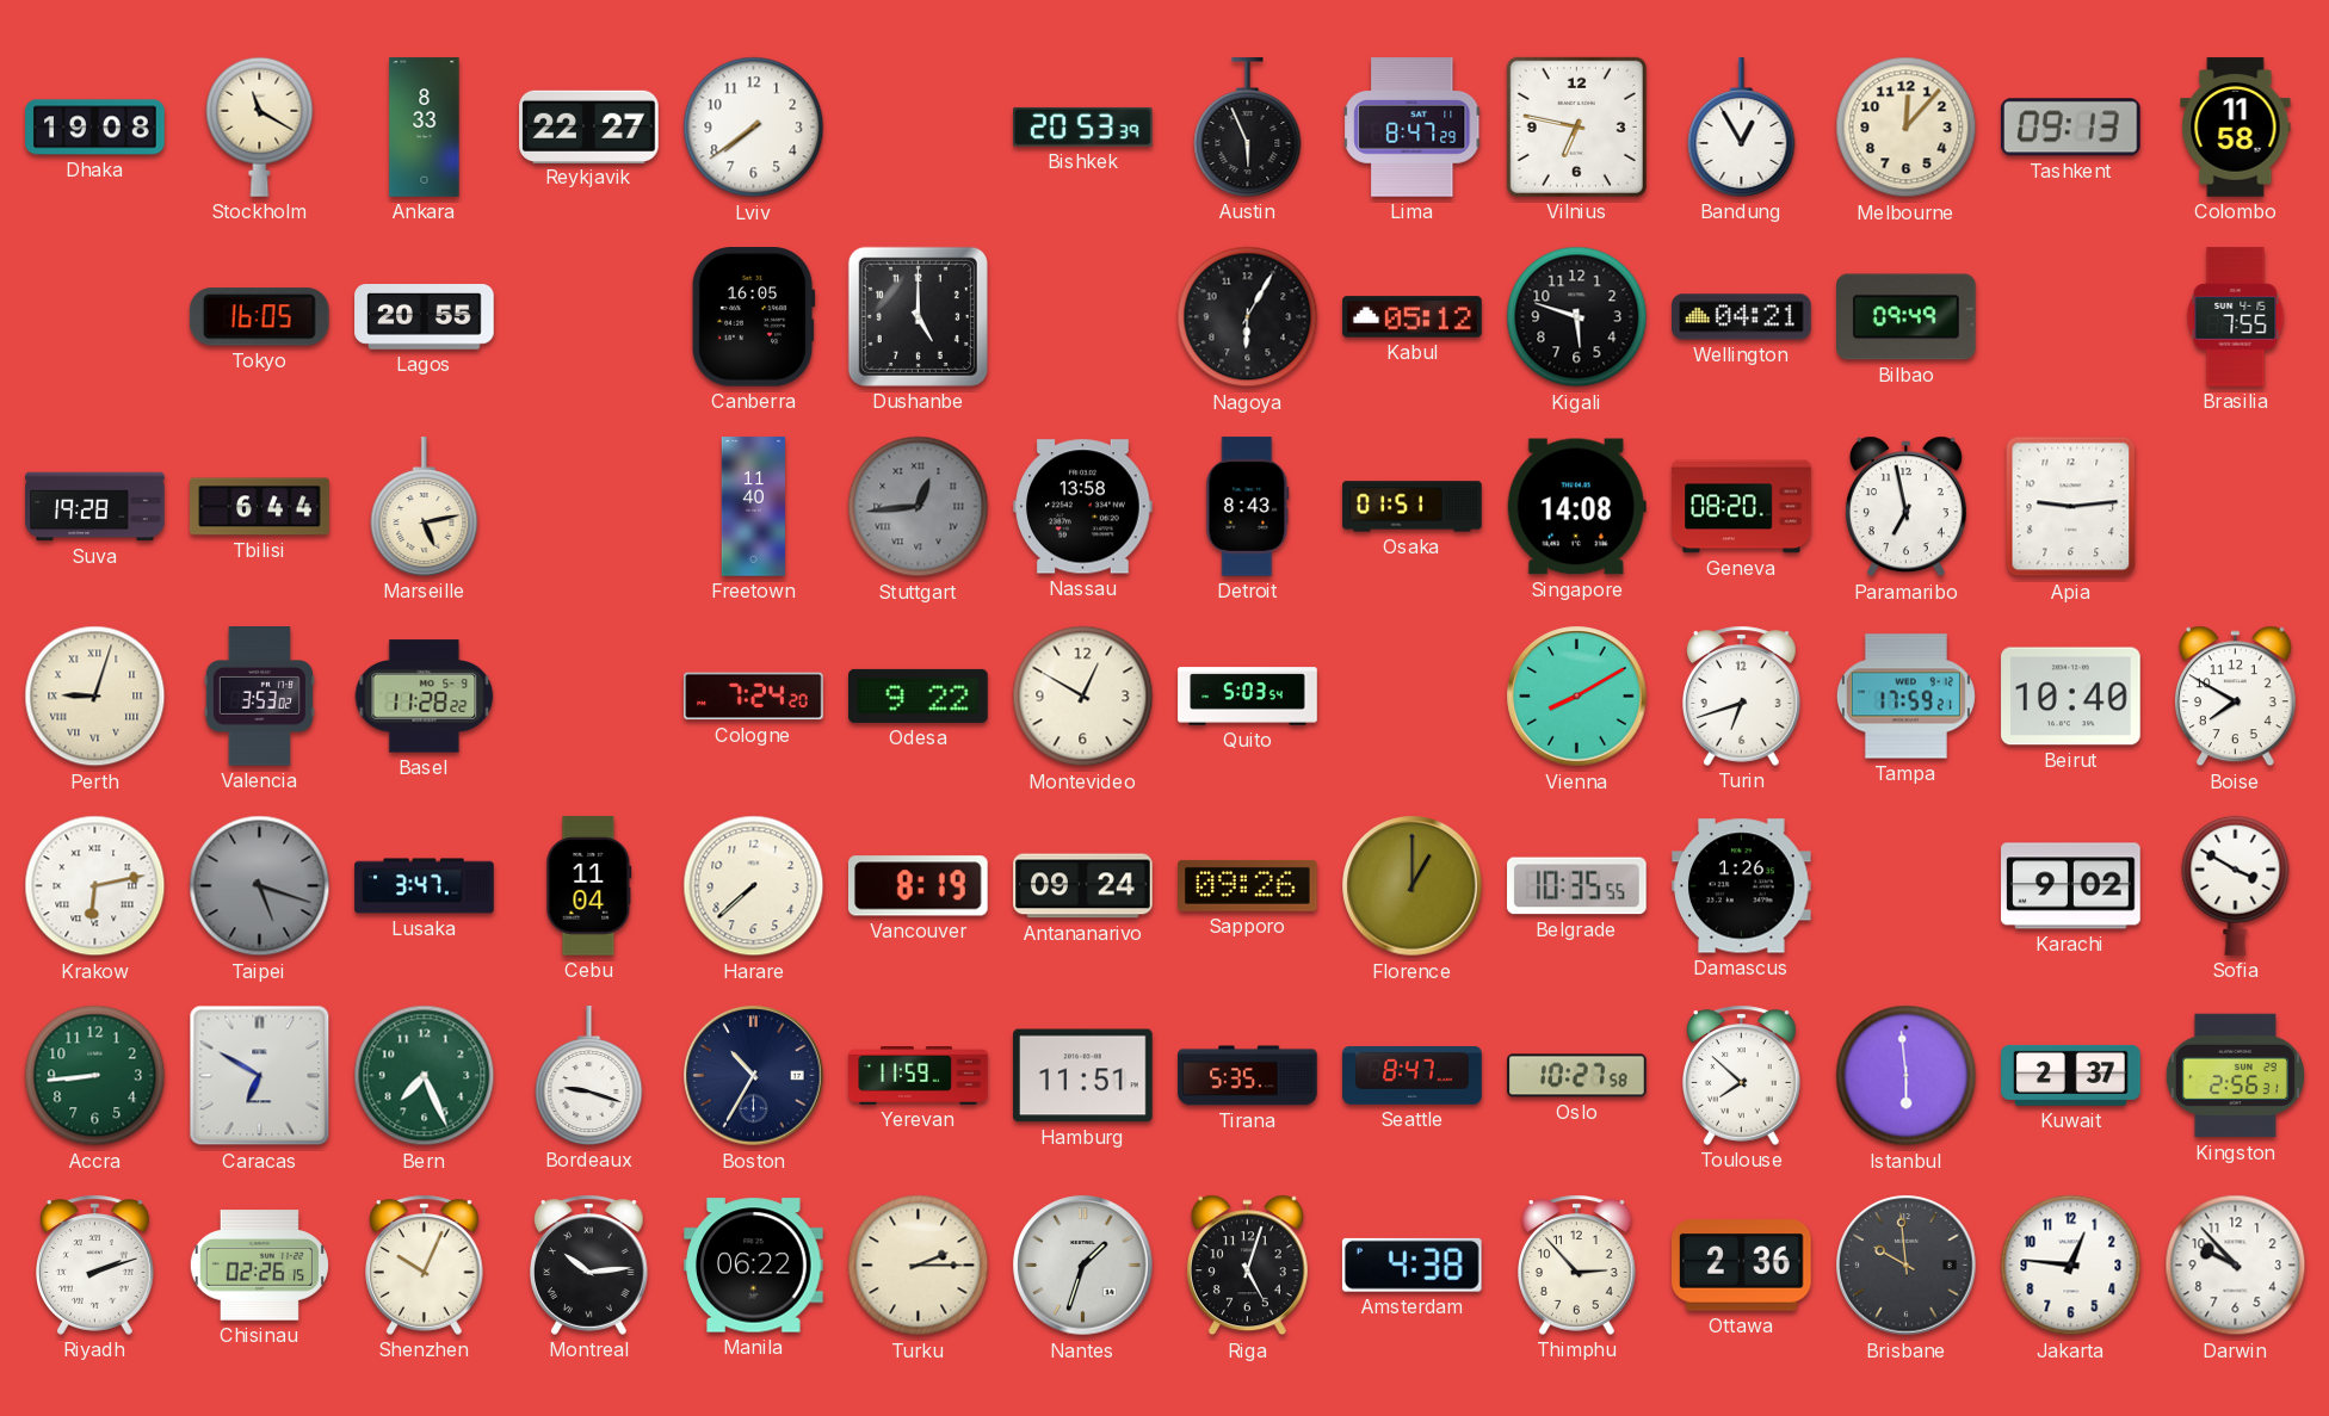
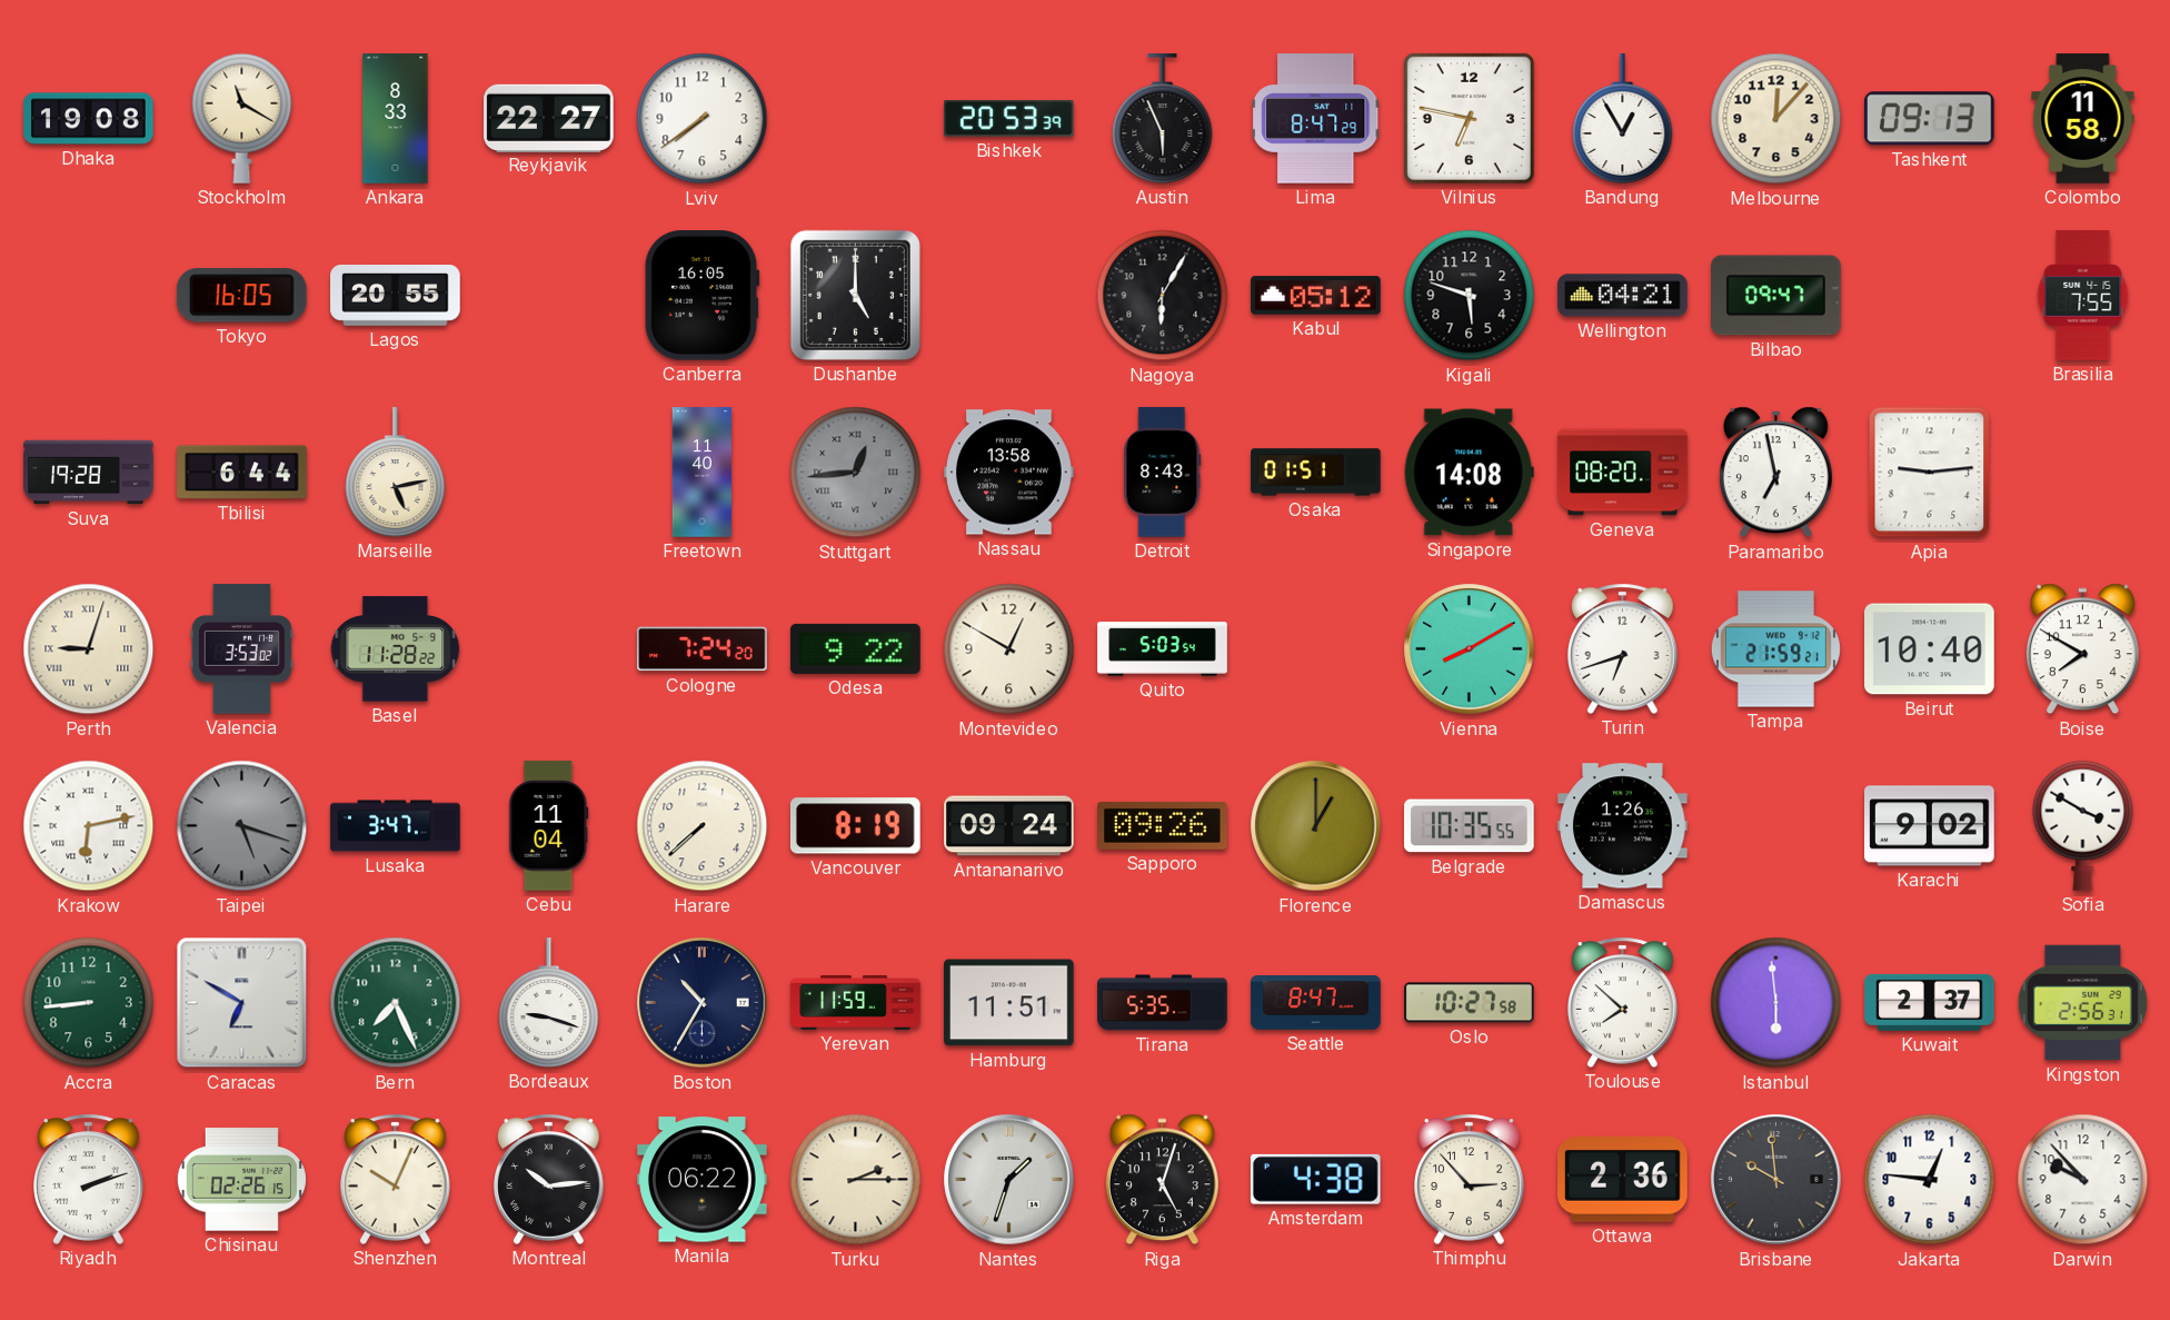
Bilbao: 09:49 -> 09:47
Tampa: 17:59 -> 21:59
